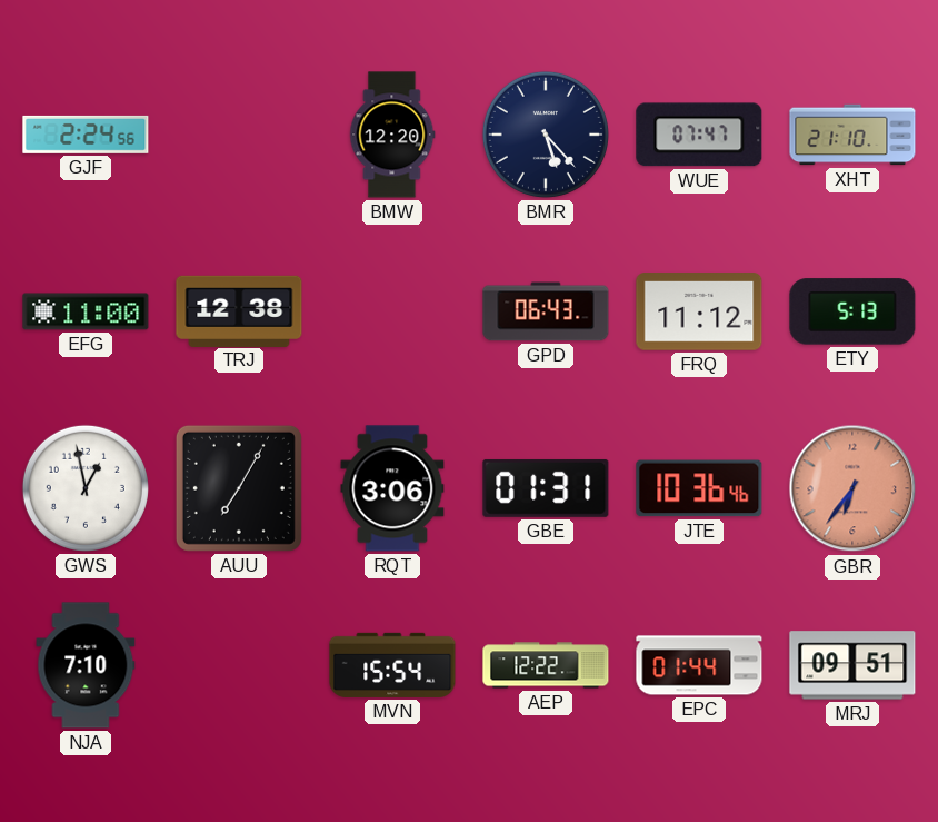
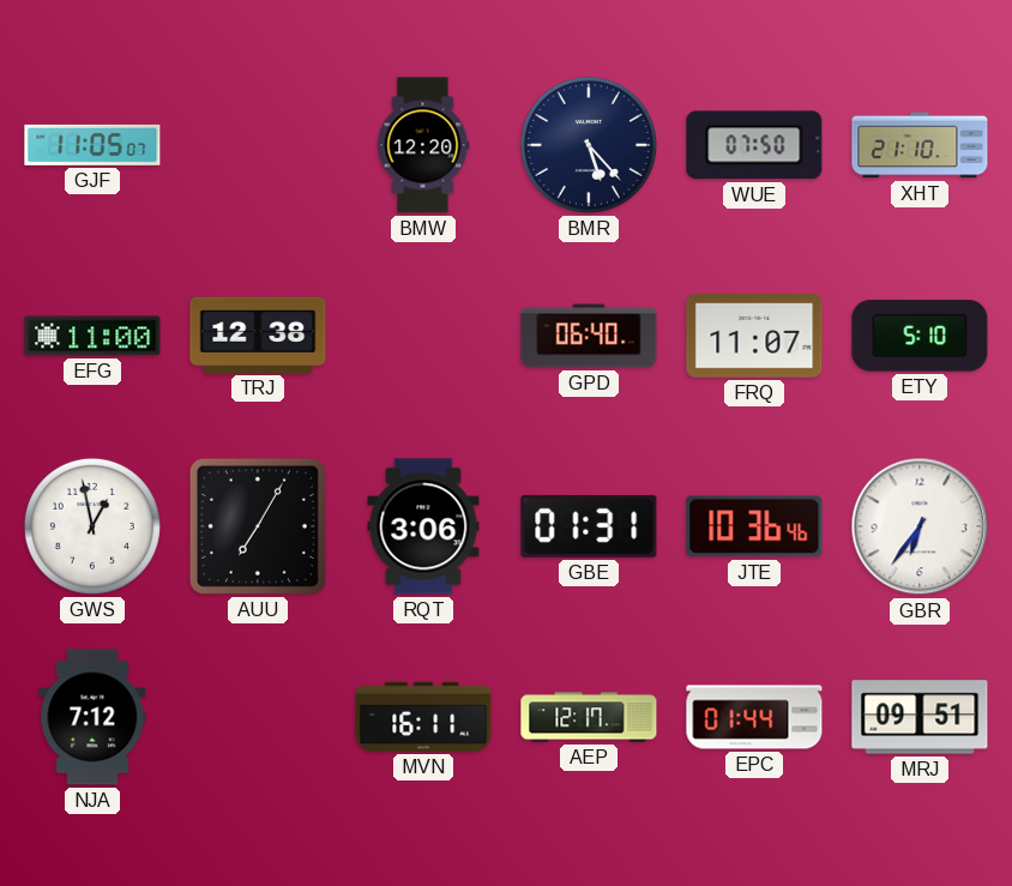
GJF: 2:24 -> 11:05
WUE: 07:47 -> 07:50
GPD: 06:43 -> 06:40
FRQ: 11:12 -> 11:07
ETY: 5:13 -> 5:10
GBR dial: salmon -> white
NJA: 7:10 -> 7:12
MVN: 15:54 -> 16:11
AEP: 12:22 -> 12:17
